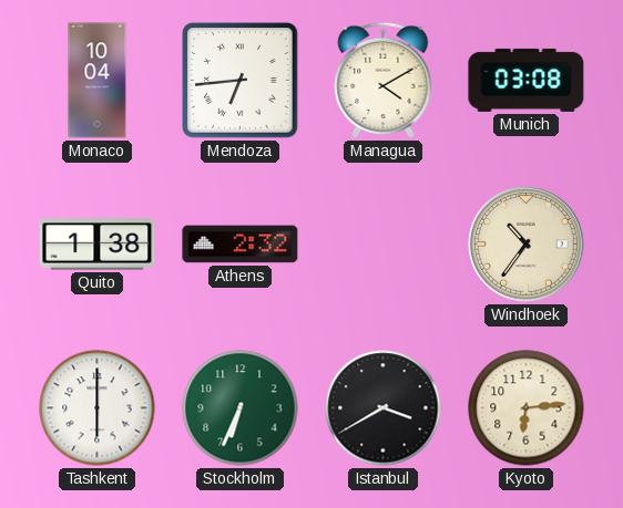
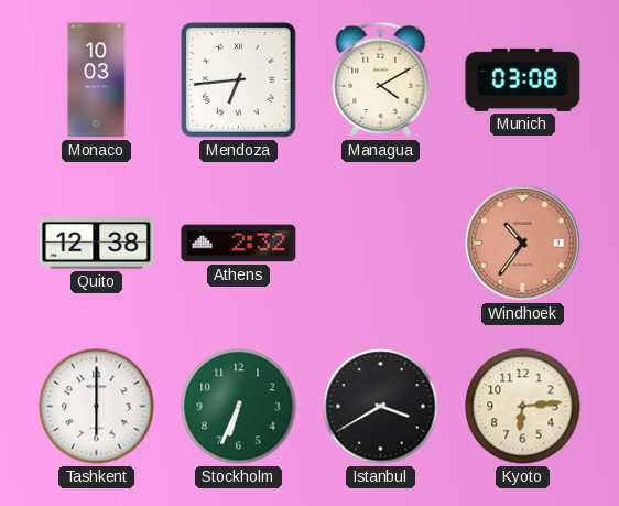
Monaco: 10:04 -> 10:03
Quito: 1:38 -> 12:38
Windhoek dial: cream -> salmon
